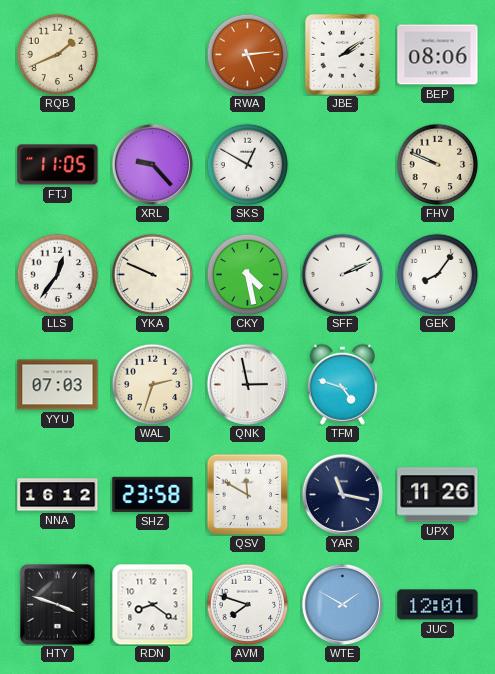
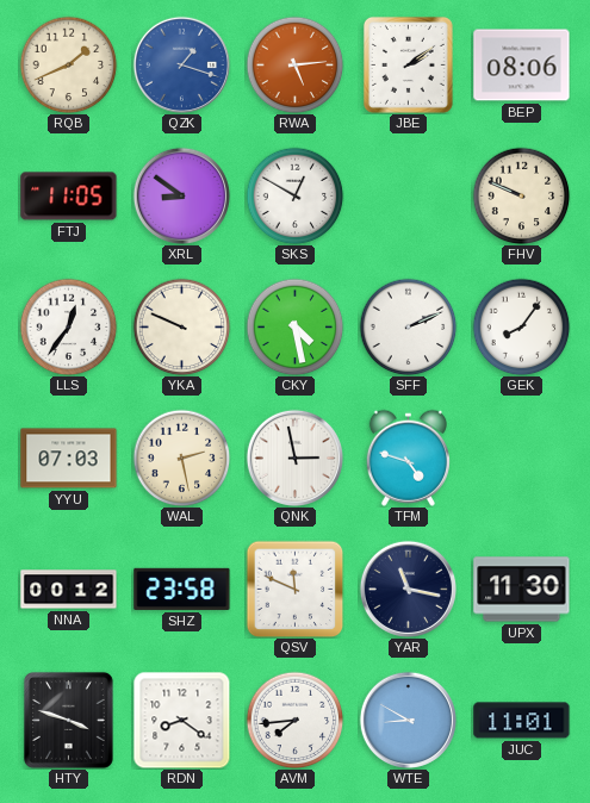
QZK: none -> 1:18
XRL: 9:23 -> 8:51
WAL: 2:33 -> 2:28
NNA: 16:12 -> 00:12
QSV: 11:50 -> 11:49
UPX: 11:26 -> 11:30
AVM: 7:48 -> 7:44
WTE: 1:50 -> 8:50
JUC: 12:01 -> 11:01
